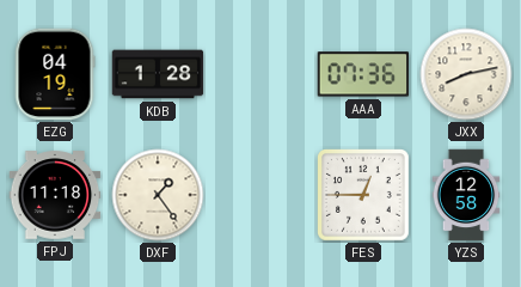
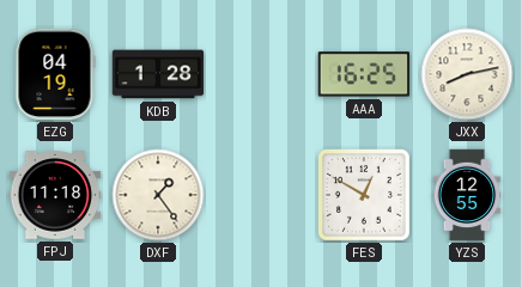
AAA: 07:36 -> 16:25
FES: 12:45 -> 12:50
YZS: 12:58 -> 12:55
